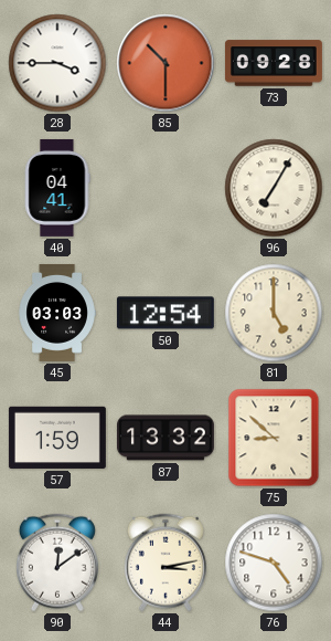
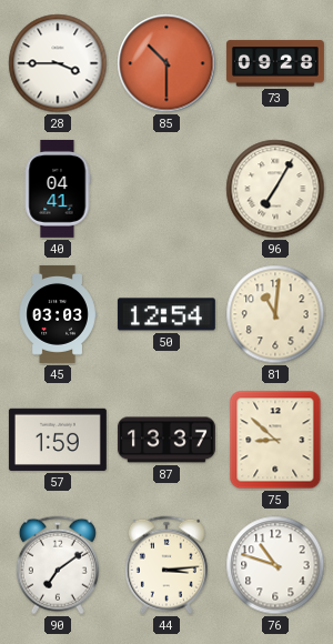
81: 5:00 -> 11:01
87: 13:32 -> 13:37
90: 12:09 -> 7:09
44: 3:13 -> 3:14
76: 4:48 -> 10:48
